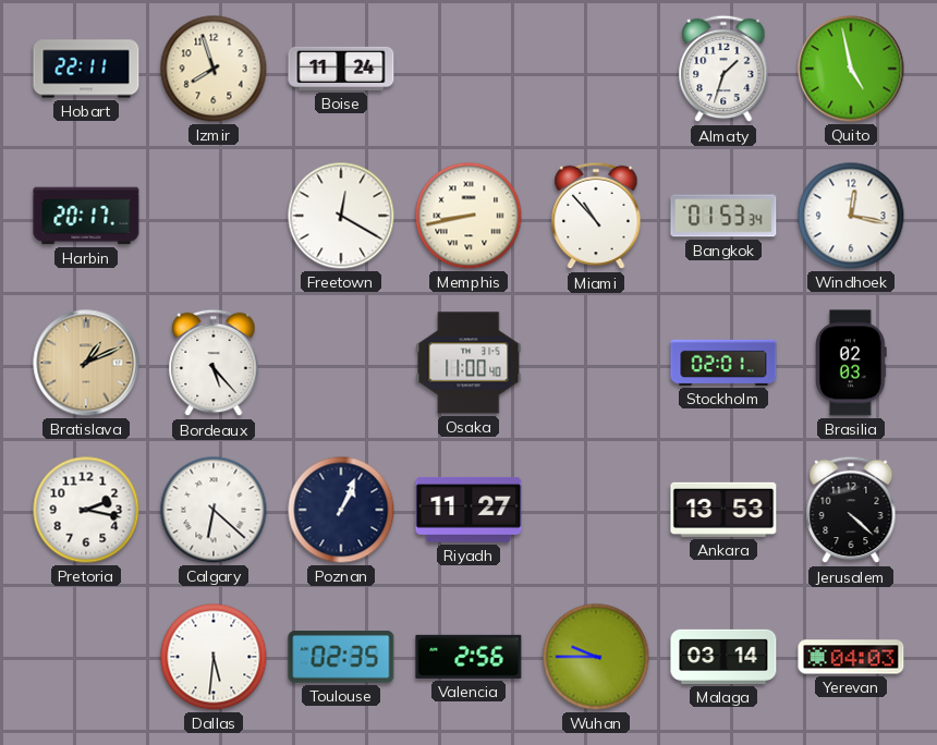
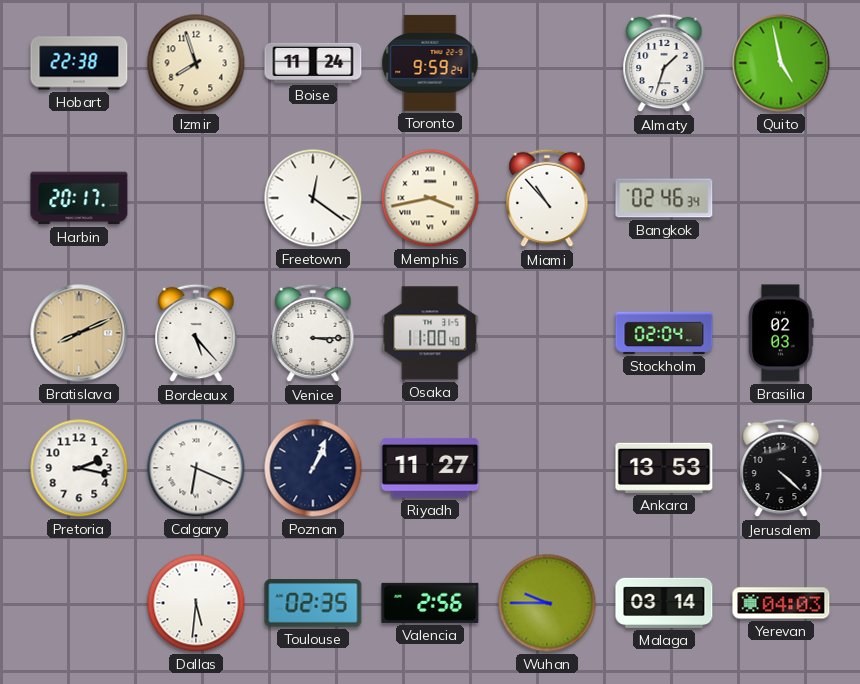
Hobart: 22:11 -> 22:38
Toronto: none -> 9:59
Freetown: 12:20 -> 12:21
Memphis: 8:43 -> 3:43
Bangkok: 01:53 -> 02:46
Windhoek: 12:17 -> none
Bratislava: 1:11 -> 8:11
Venice: none -> 3:15
Stockholm: 02:01 -> 02:04
Calgary: 6:22 -> 6:19
